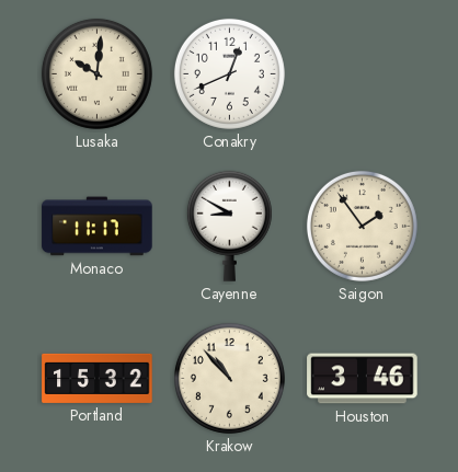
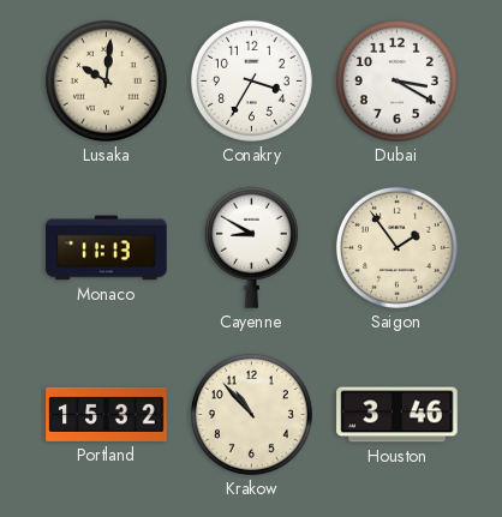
Conakry: 12:41 -> 3:35
Dubai: none -> 3:20
Monaco: 11:17 -> 11:13
